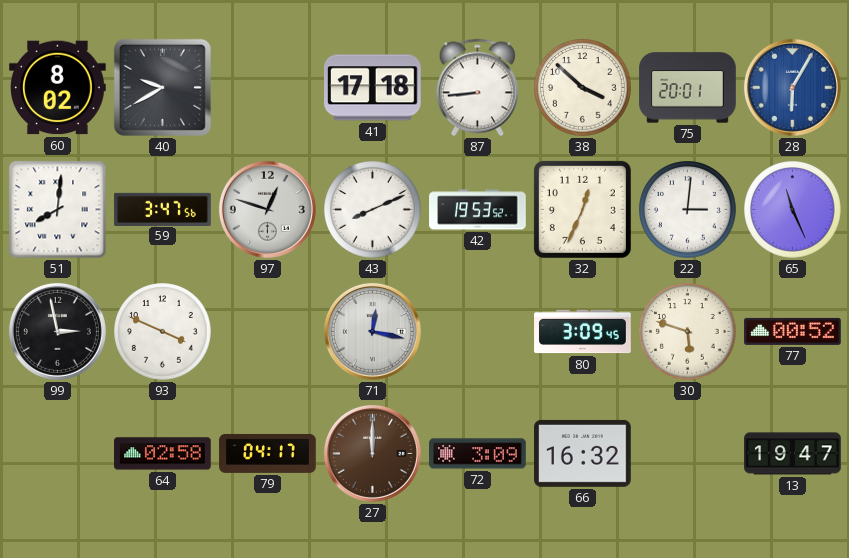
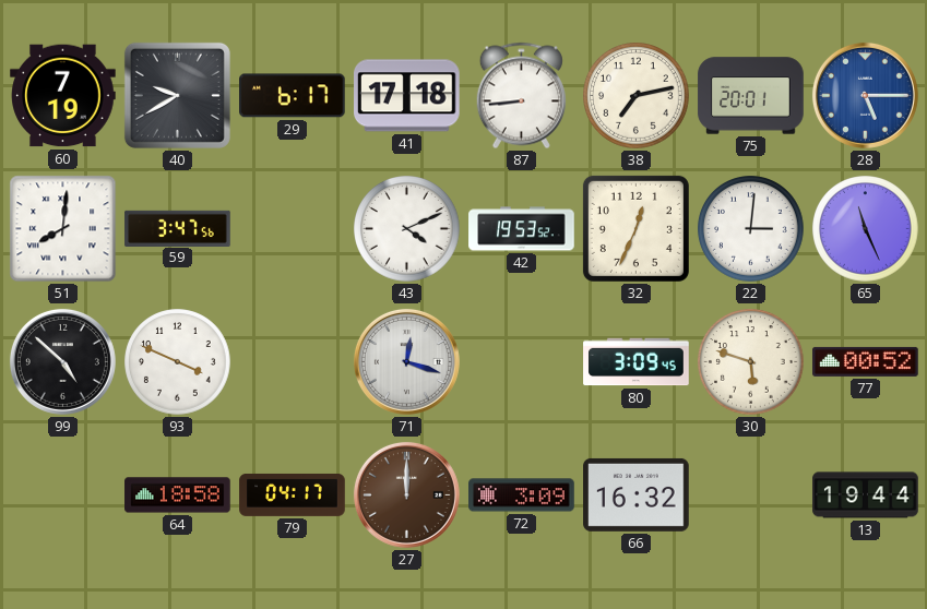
60: 8:02 -> 7:19
29: none -> 6:17
38: 3:52 -> 7:13
28: 6:05 -> 5:15
97: 12:48 -> none
43: 8:11 -> 4:11
99: 2:58 -> 4:52
71: 12:17 -> 12:18
64: 02:58 -> 18:58
13: 19:47 -> 19:44
